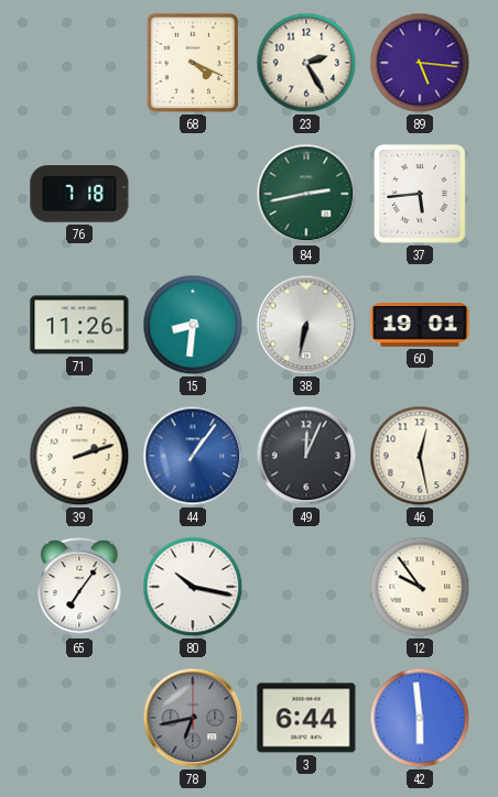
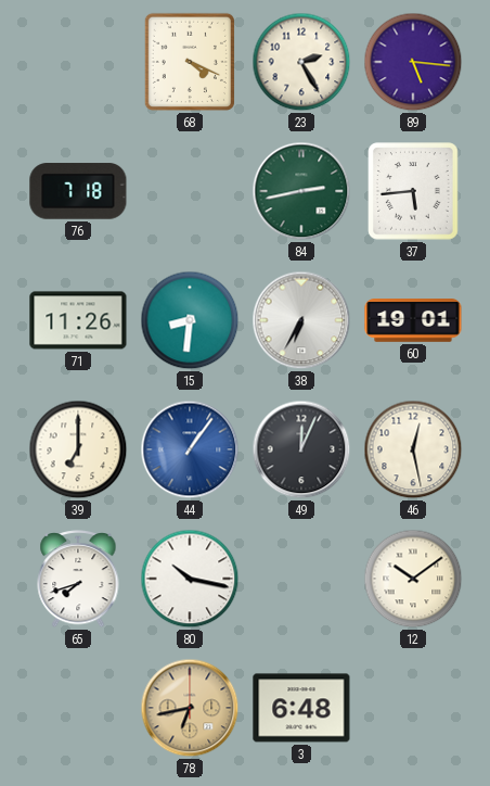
38: 6:32 -> 6:35
39: 2:12 -> 7:00
65: 7:06 -> 7:42
12: 9:54 -> 10:09
78 dial: grey -> champagne
3: 6:44 -> 6:48
42: 5:59 -> none
